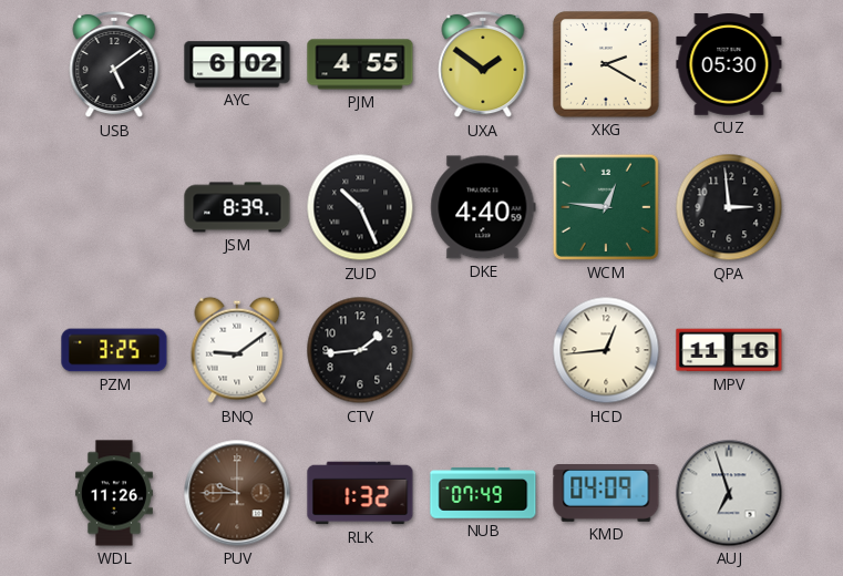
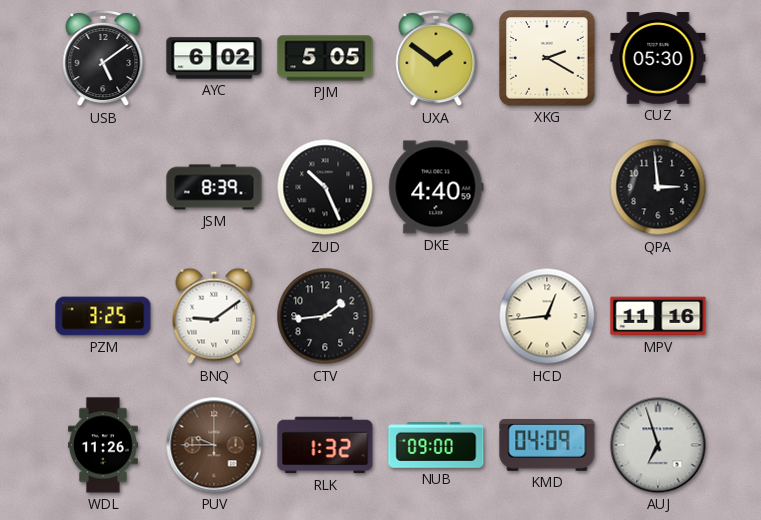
PJM: 4:55 -> 5:05
WCM: 12:46 -> none
NUB: 07:49 -> 09:00
